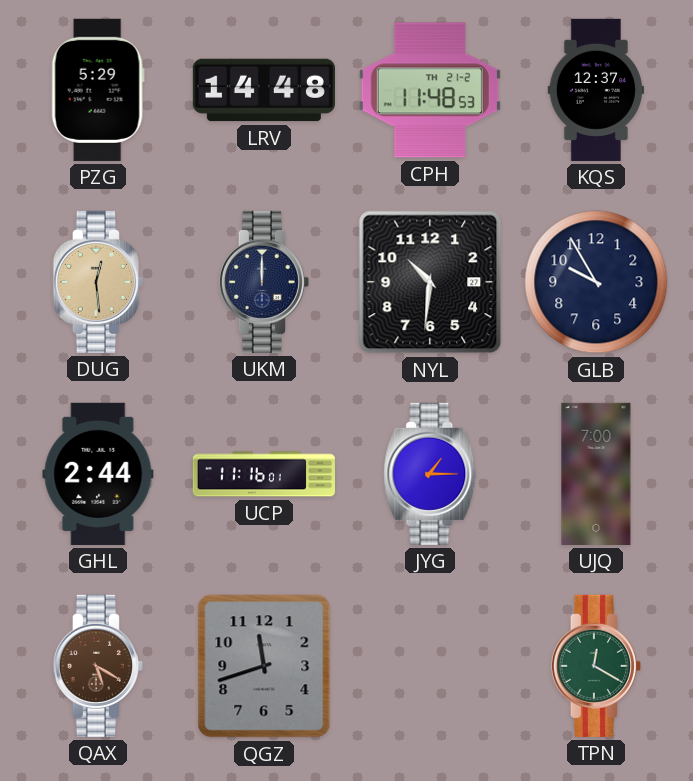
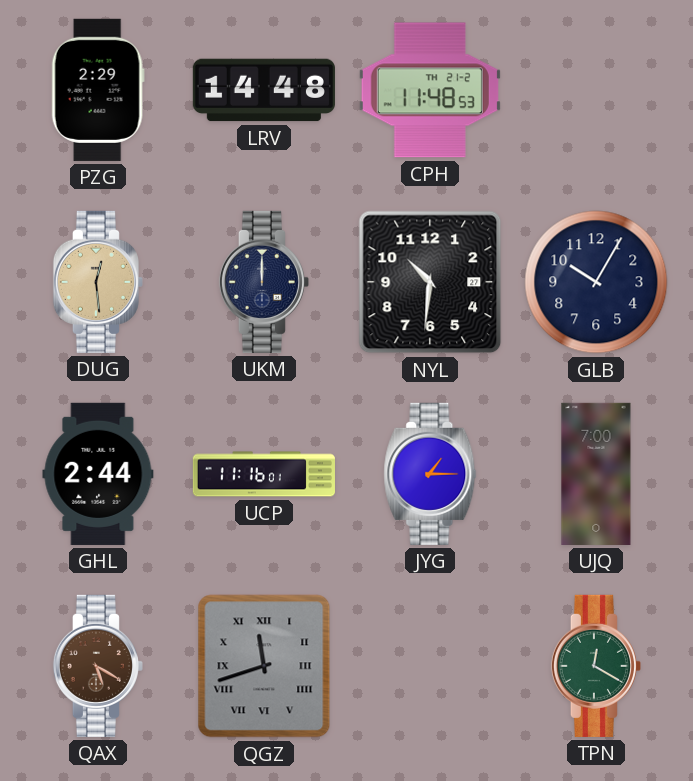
PZG: 5:29 -> 2:29
KQS: 12:37 -> none
GLB: 9:55 -> 10:05
QGZ numerals: Arabic -> Roman
